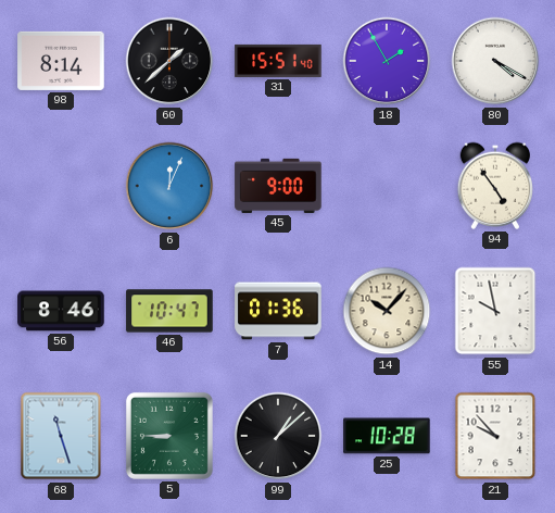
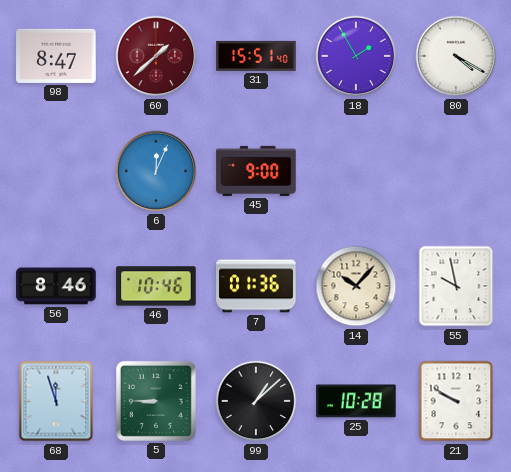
98: 8:14 -> 8:47
60 dial: black -> burgundy
94: 4:54 -> none
46: 10:47 -> 10:46
68: 11:27 -> 11:57
21: 9:53 -> 9:50
